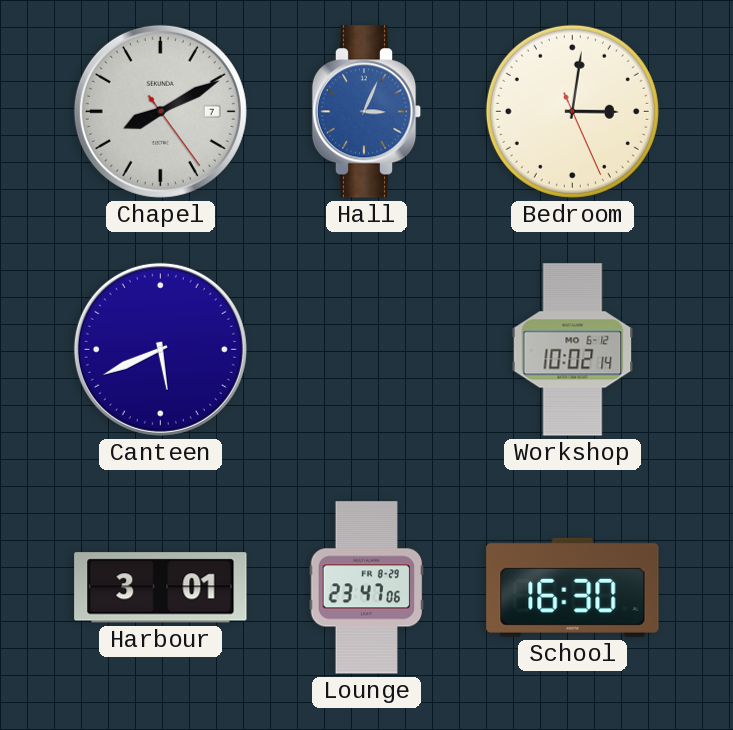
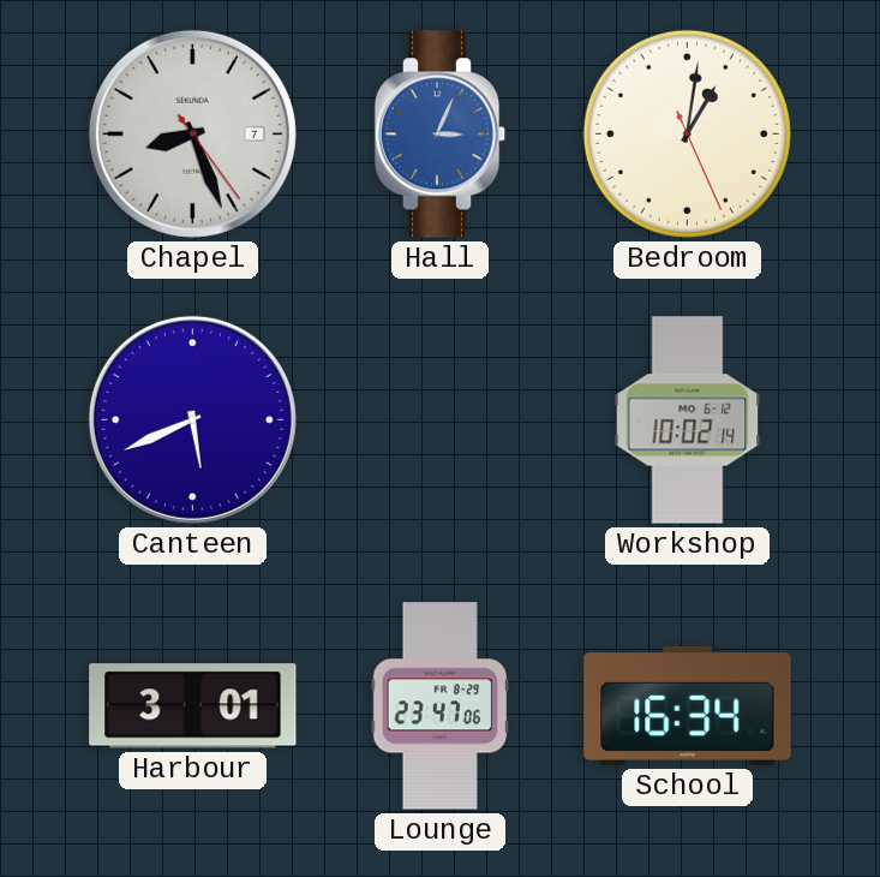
Chapel: 8:10 -> 8:26
Bedroom: 3:01 -> 1:01
School: 16:30 -> 16:34
